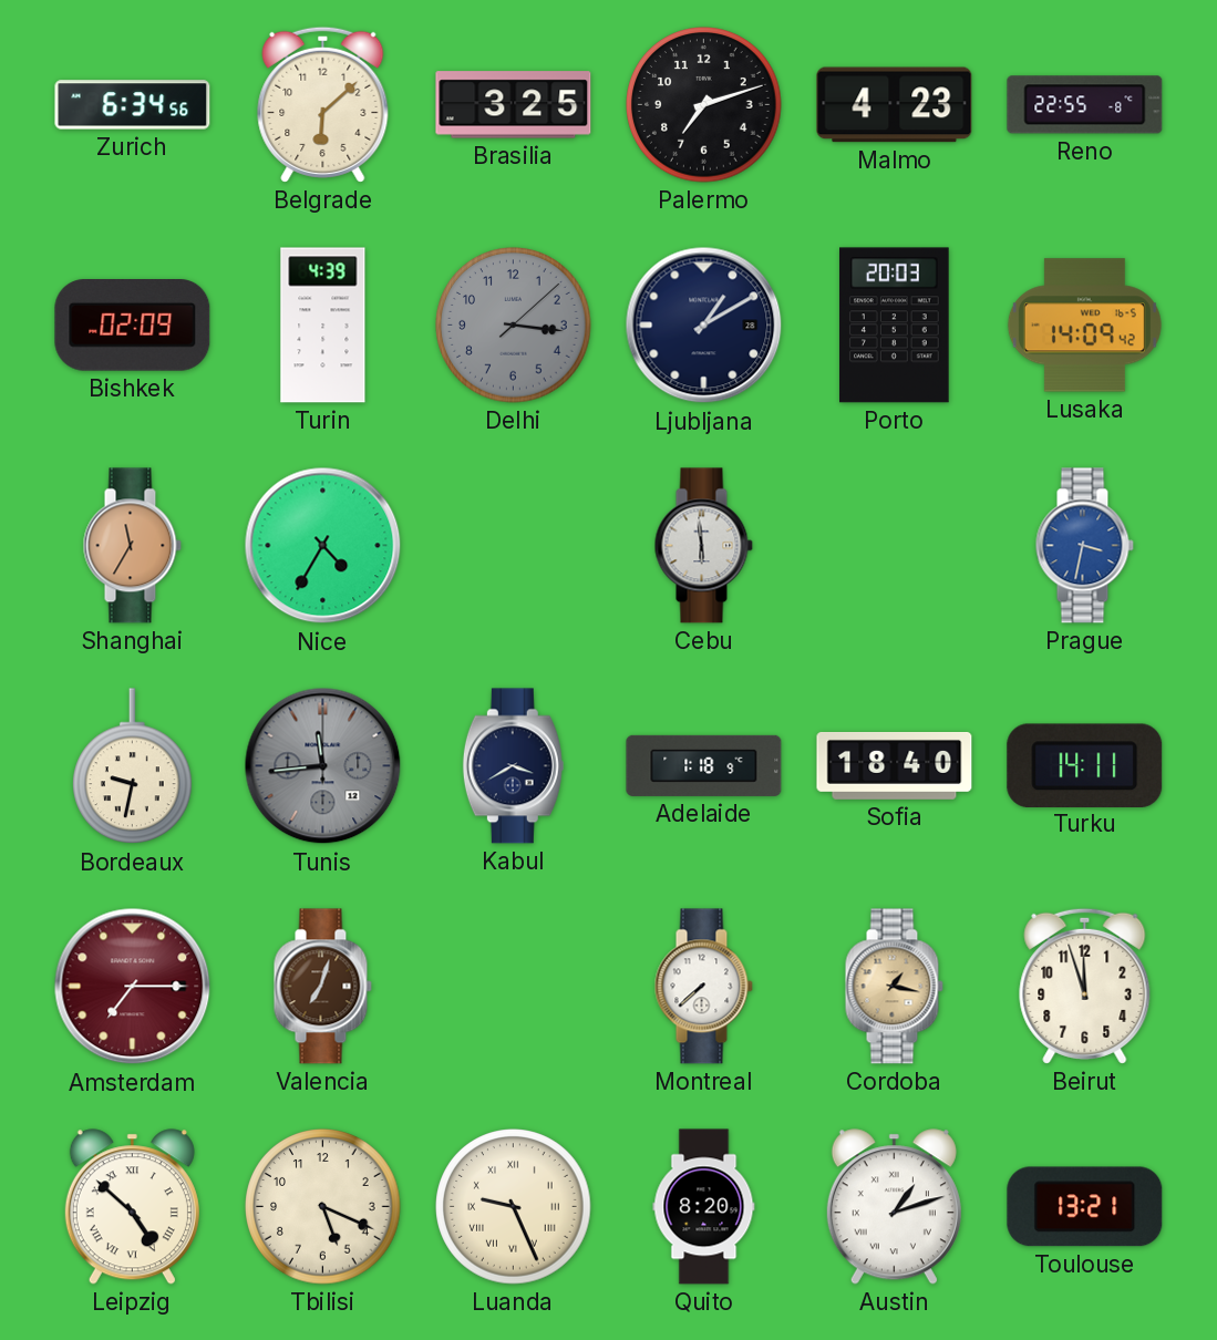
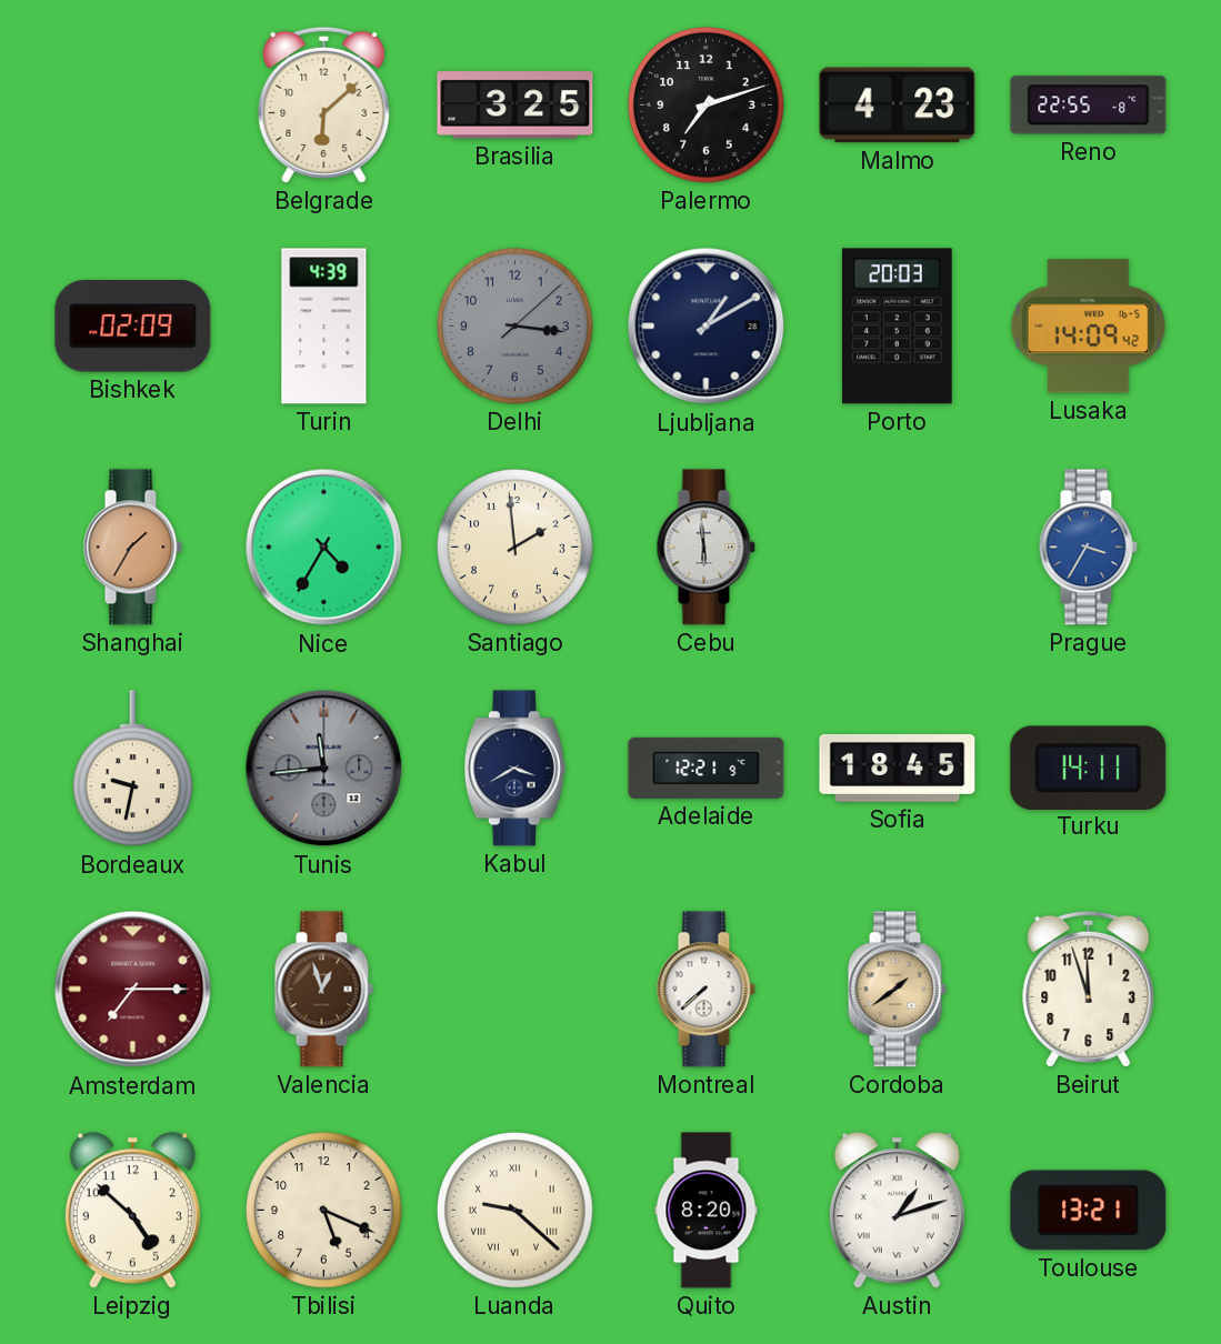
Zurich: 6:34 -> none
Shanghai: 11:35 -> 1:35
Santiago: none -> 1:59
Prague: 3:32 -> 3:35
Adelaide: 1:18 -> 12:21
Sofia: 18:40 -> 18:45
Valencia: 7:03 -> 12:57
Cordoba: 1:17 -> 1:39
Leipzig numerals: Roman -> Arabic
Luanda: 9:26 -> 9:22
